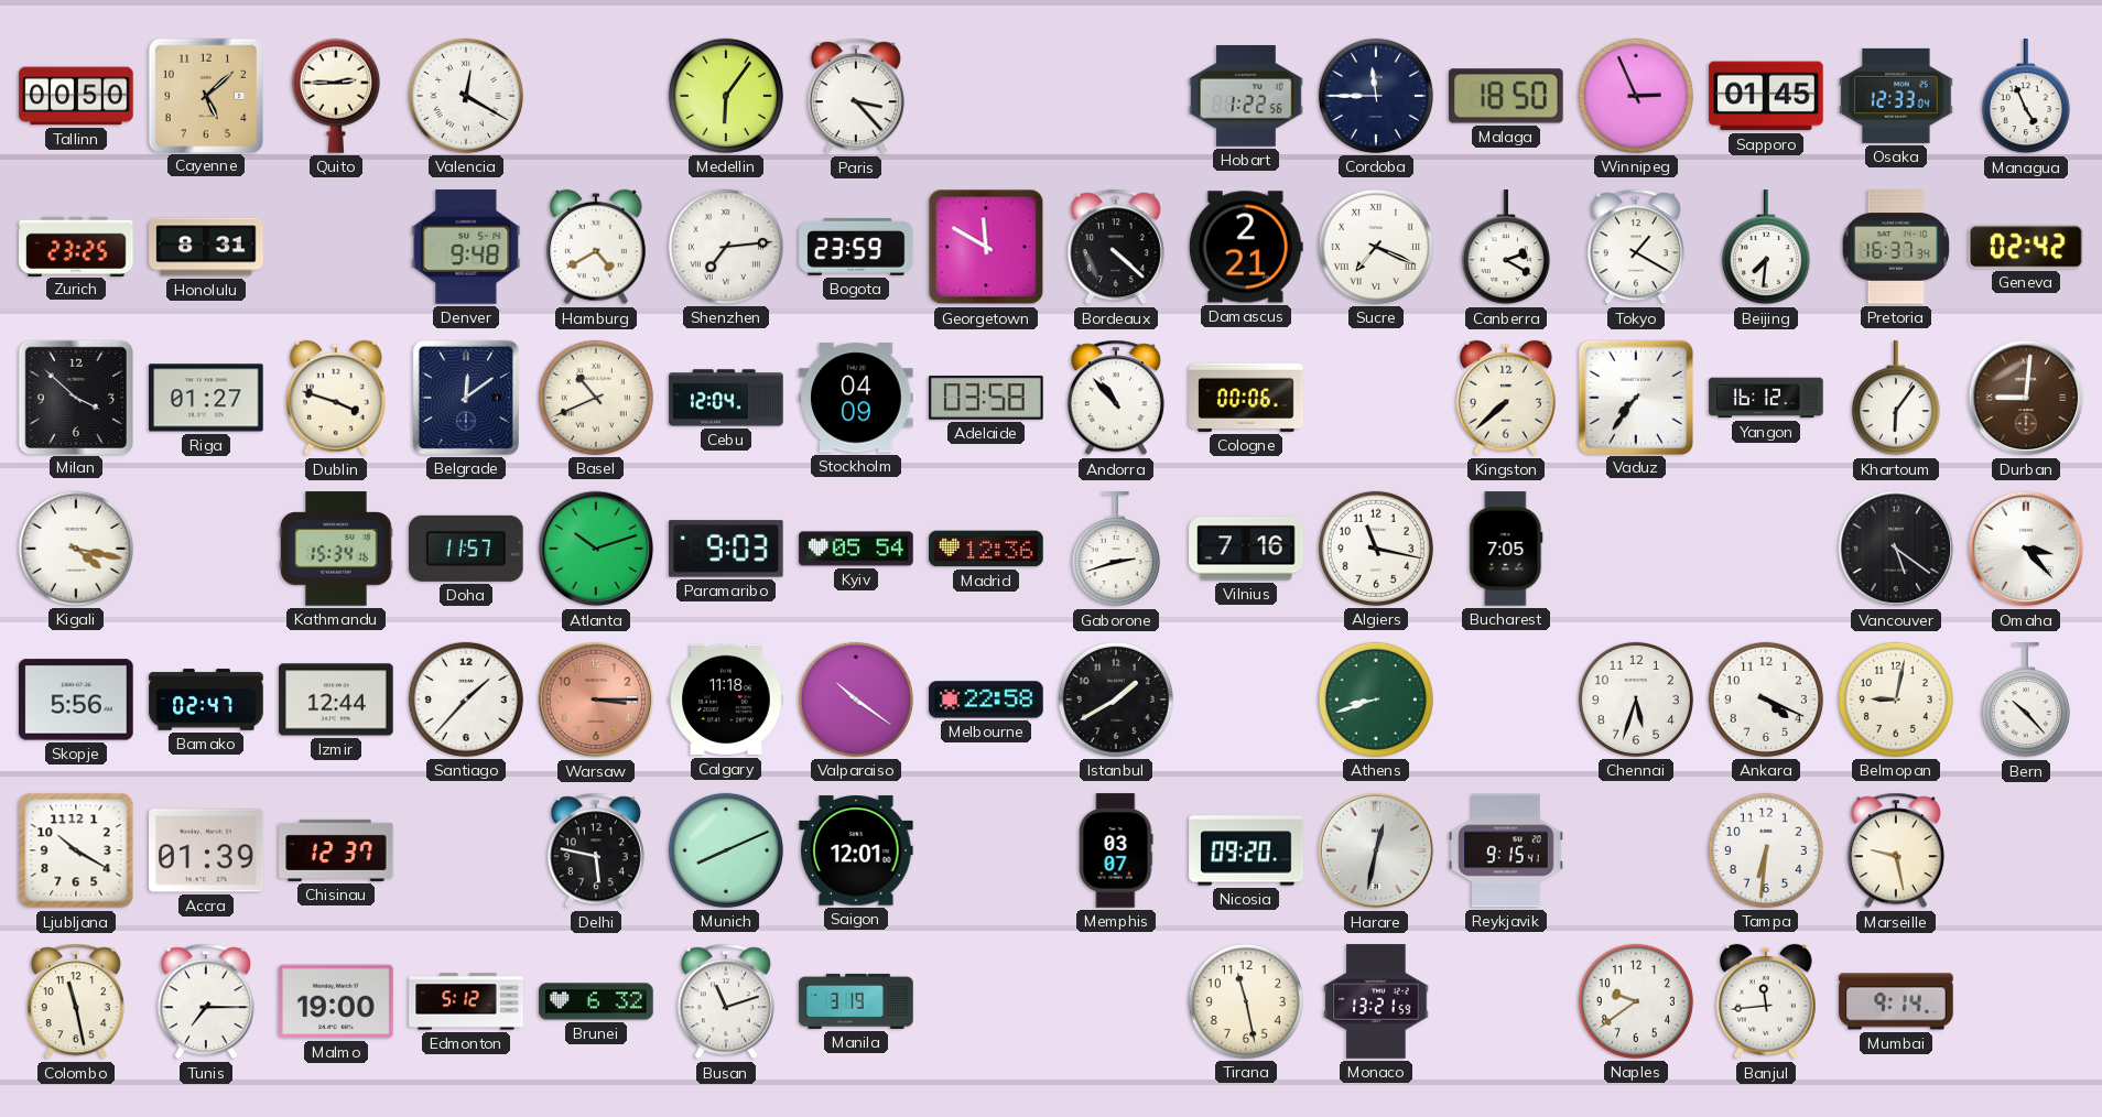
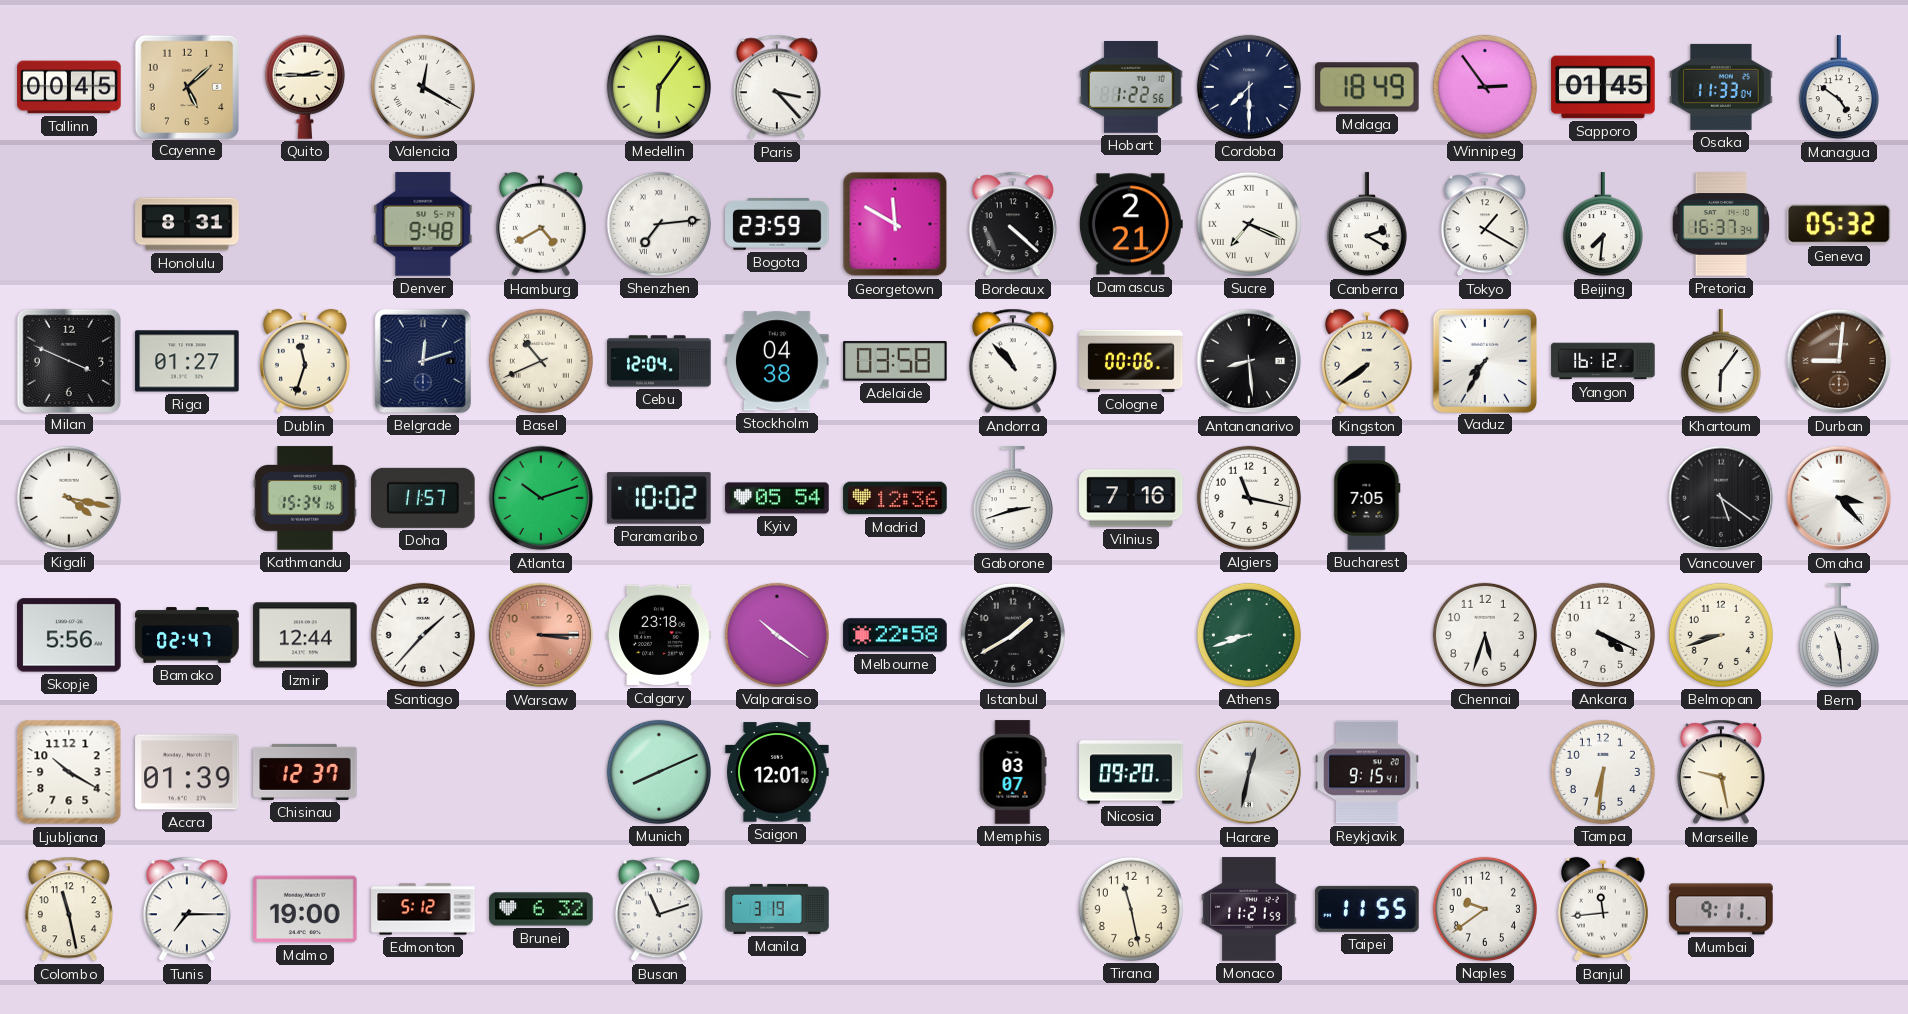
Tallinn: 00:50 -> 00:45
Cordoba: 11:45 -> 7:30
Malaga: 18:50 -> 18:49
Winnipeg: 2:56 -> 2:54
Osaka: 12:33 -> 11:33
Managua: 4:56 -> 4:51
Zurich: 23:25 -> none
Geneva: 02:42 -> 05:32
Milan: 3:52 -> 3:49
Dublin: 3:48 -> 11:33
Belgrade: 12:09 -> 12:12
Stockholm: 04:09 -> 04:38
Antananarivo: none -> 8:29
Kingston: 7:38 -> 7:39
Vaduz: 7:36 -> 7:35
Paramaribo: 9:03 -> 10:02
Calgary: 11:18 -> 23:18
Belmopan: 9:02 -> 8:42
Bern: 10:23 -> 11:29
Delhi: 5:47 -> none
Monaco: 13:21 -> 11:21
Taipei: none -> 11:55
Mumbai: 9:14 -> 9:11
